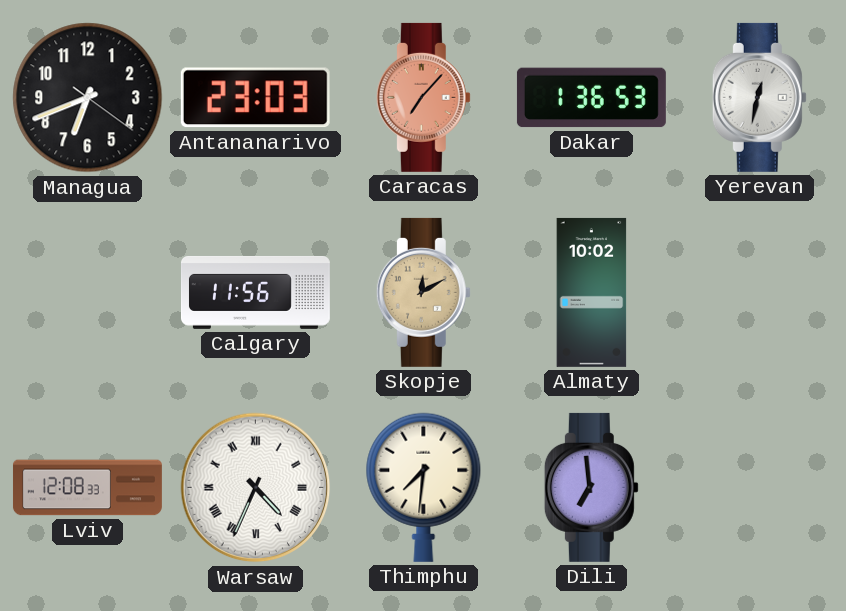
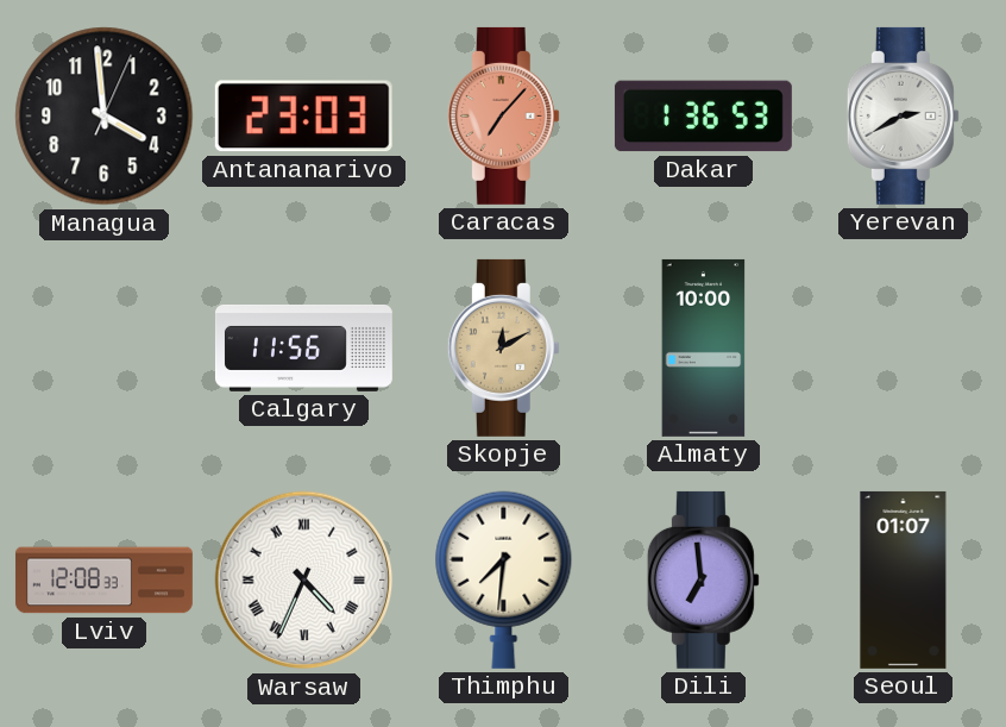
Managua: 6:41 -> 3:59
Yerevan: 12:32 -> 2:40
Almaty: 10:02 -> 10:00
Seoul: none -> 01:07
